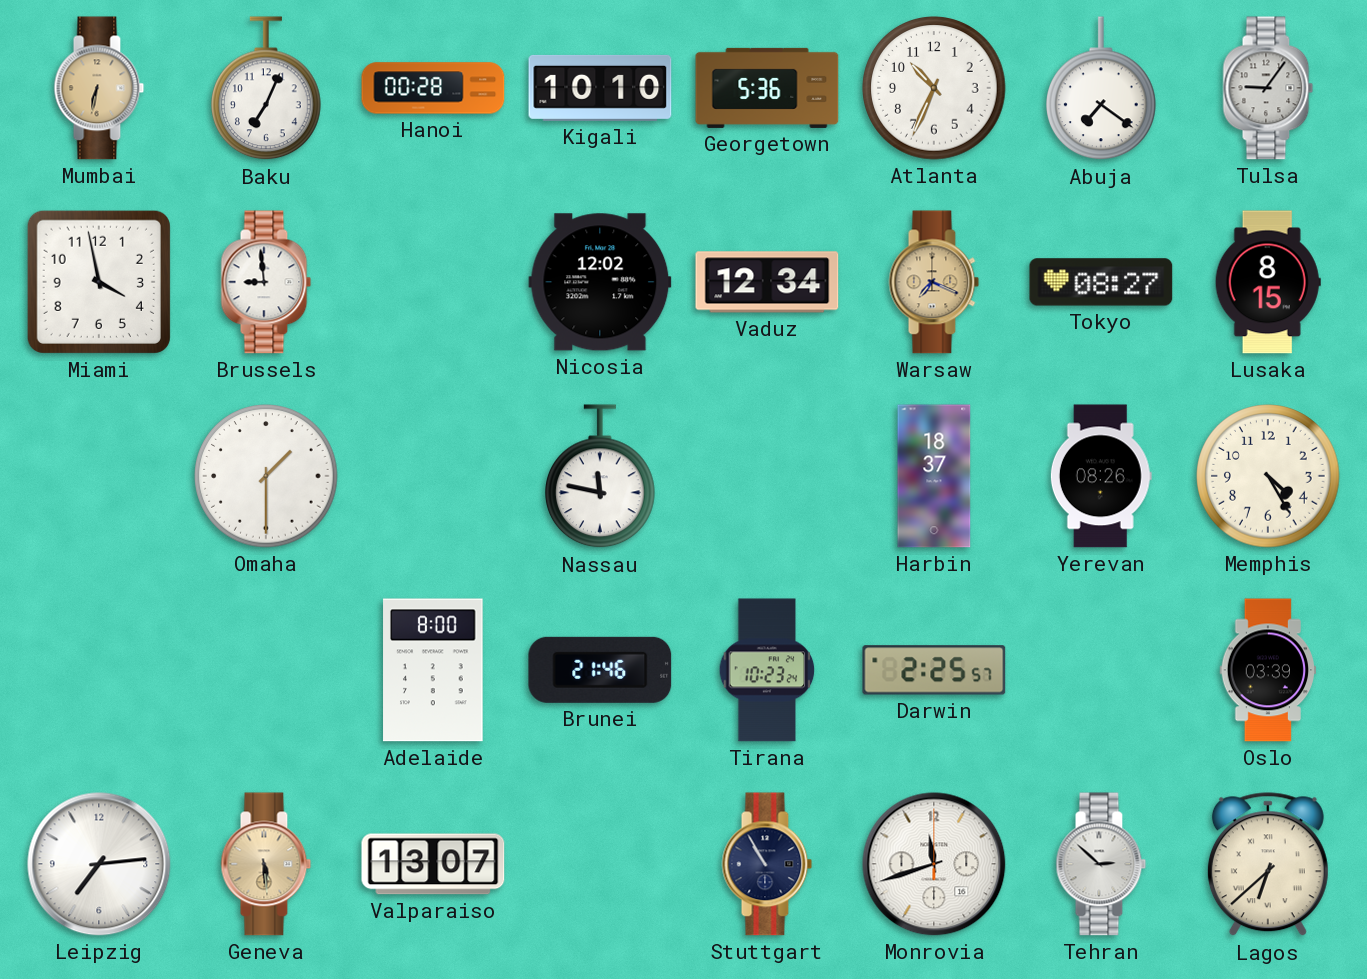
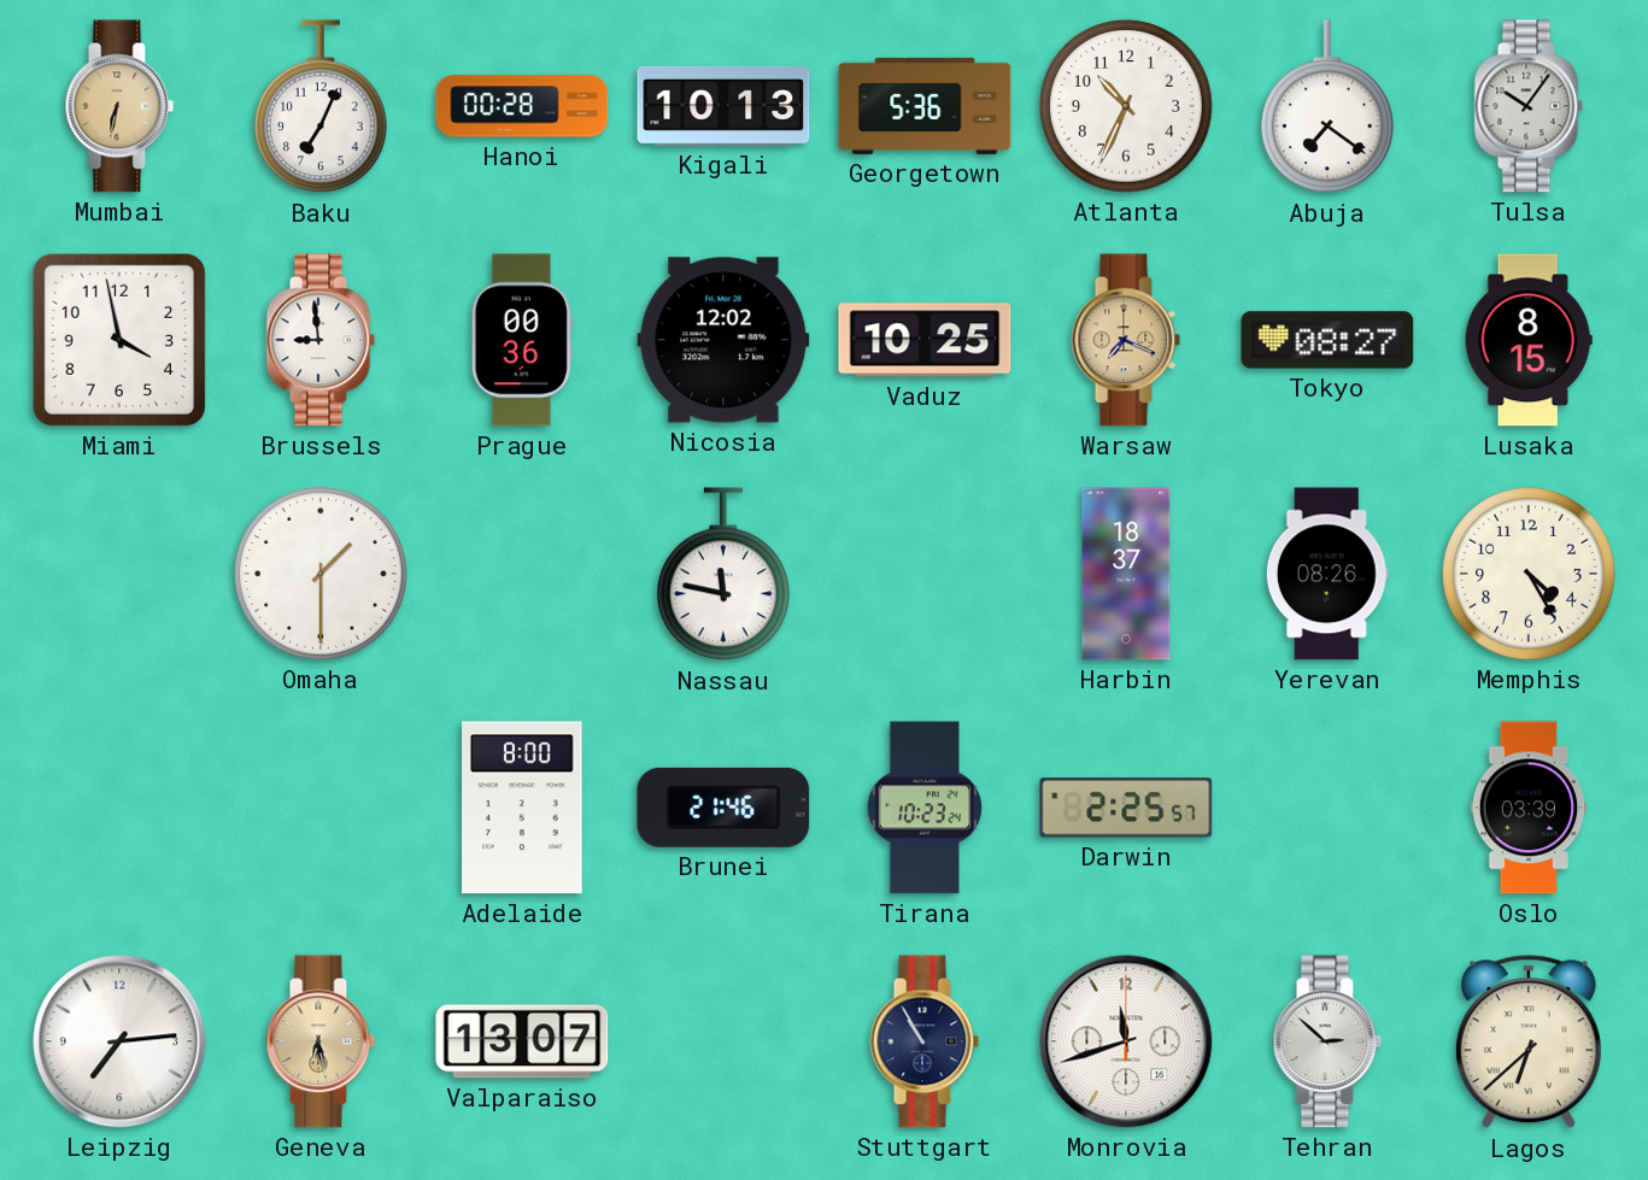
Kigali: 10:10 -> 10:13
Tulsa: 9:06 -> 10:06
Prague: none -> 00:36
Vaduz: 12:34 -> 10:25
Geneva: 5:29 -> 6:28
